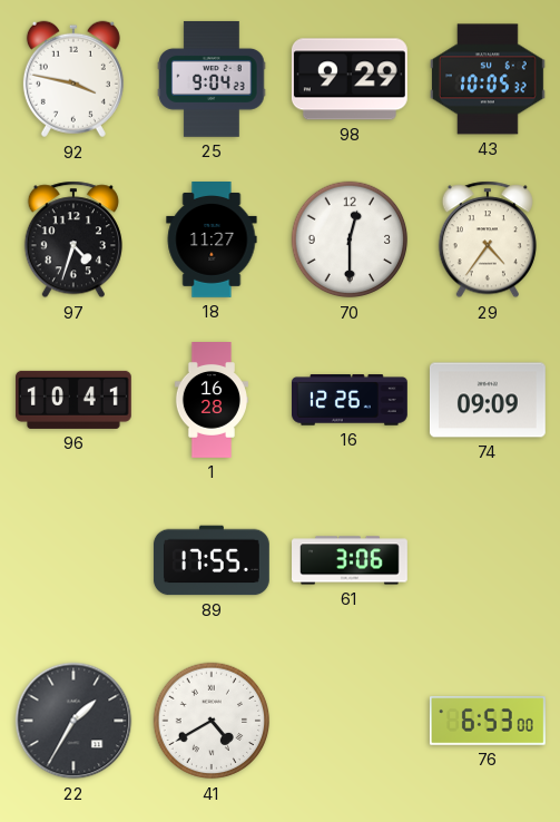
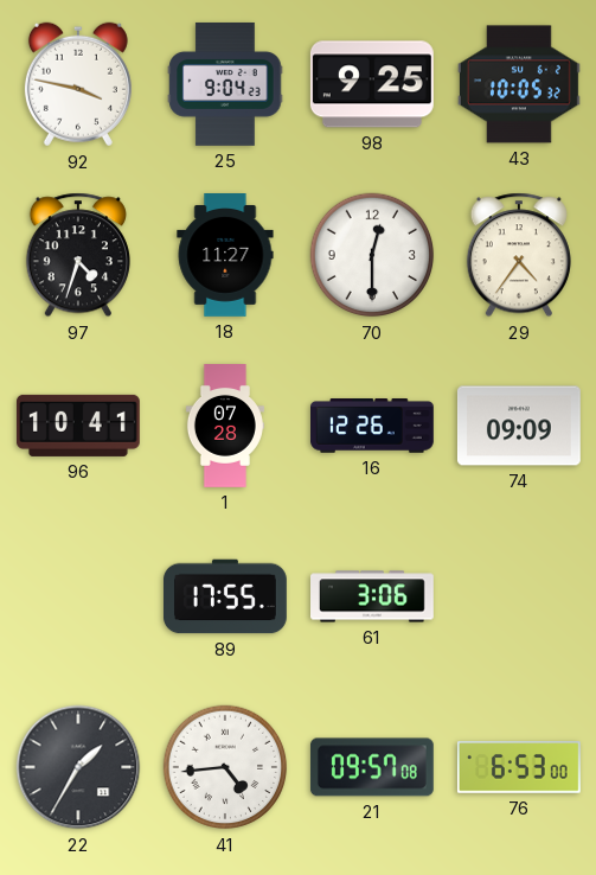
98: 9:29 -> 9:25
1: 16:28 -> 07:28
41: 4:40 -> 4:44
21: none -> 09:57
